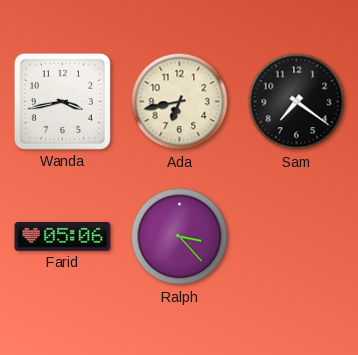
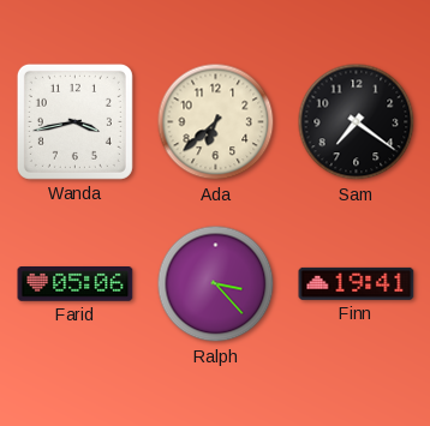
Ada: 6:43 -> 6:38
Finn: none -> 19:41
